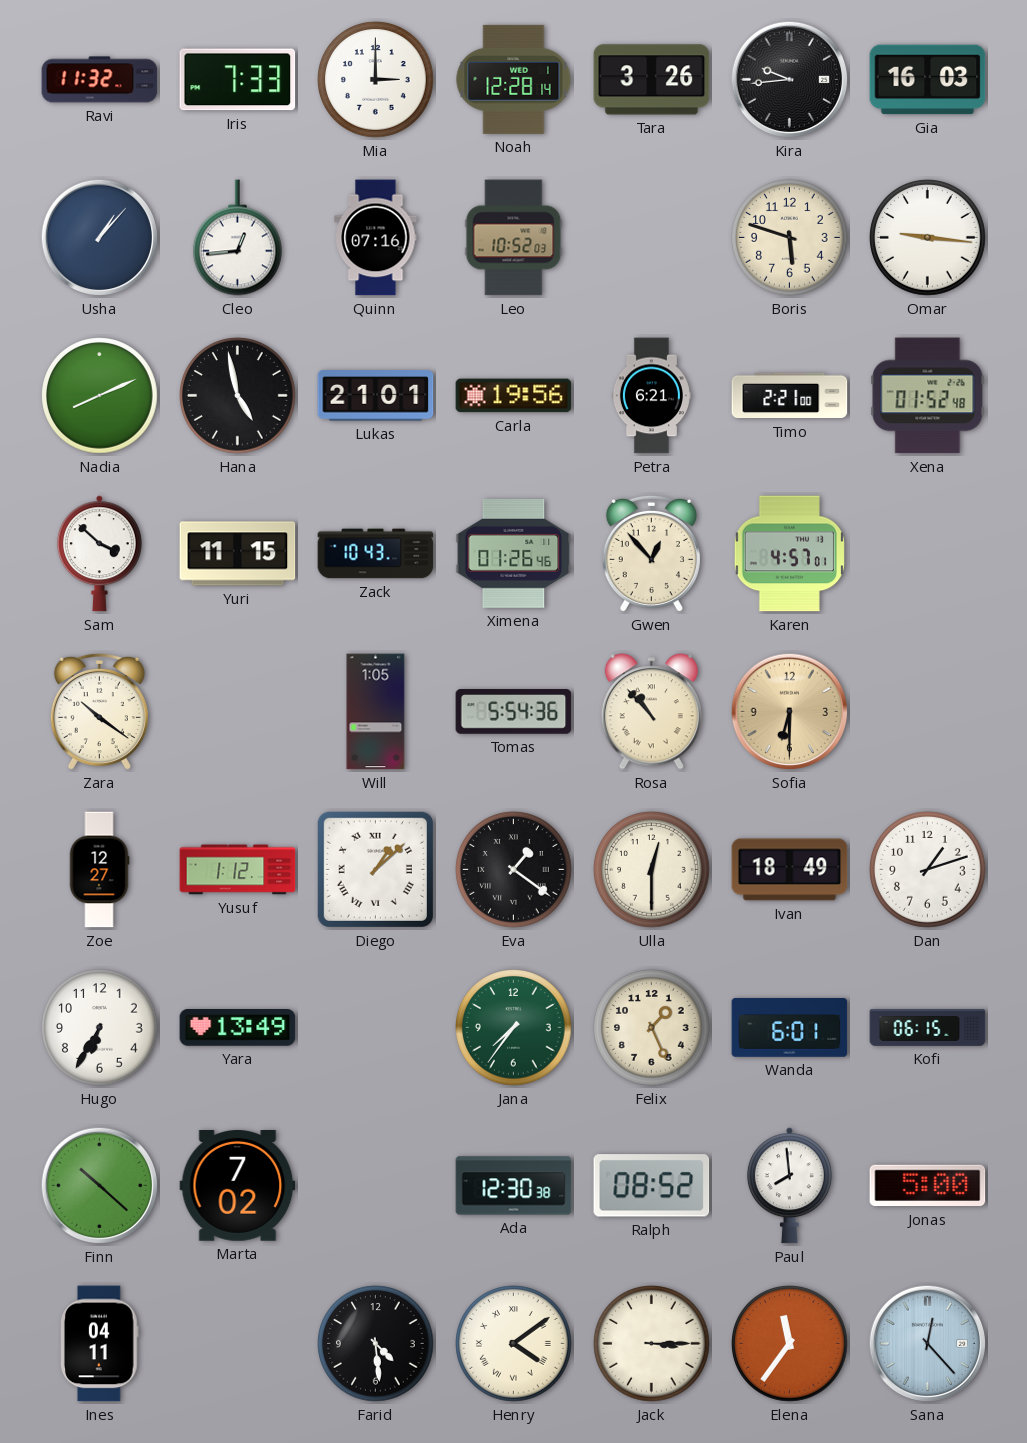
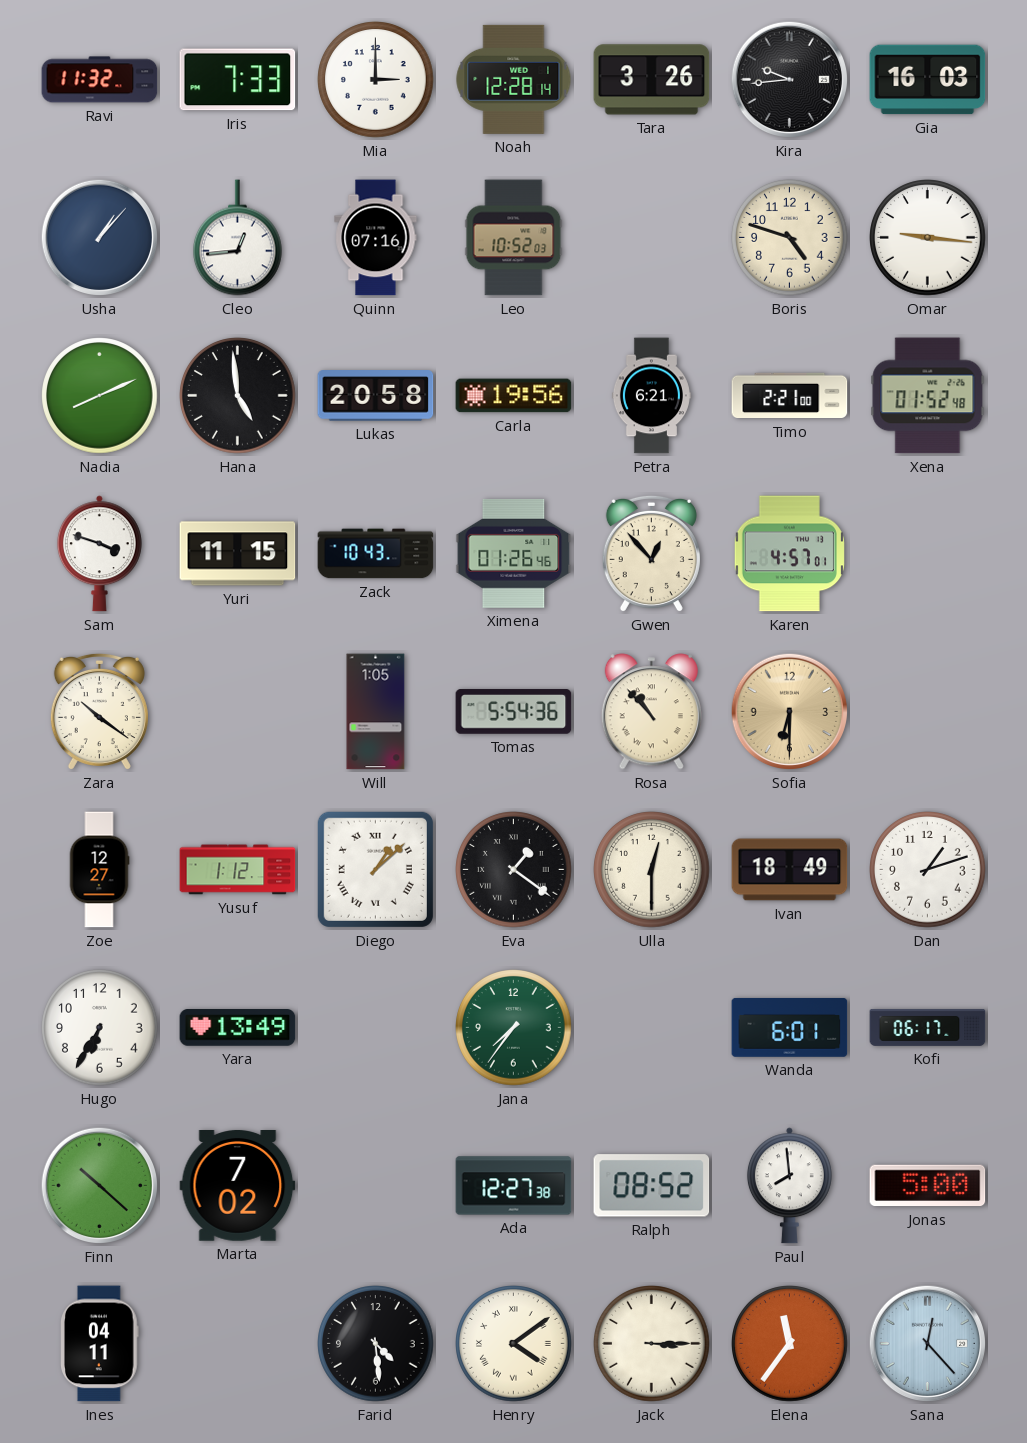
Boris: 5:48 -> 4:48
Hana: 4:58 -> 4:59
Lukas: 21:01 -> 20:58
Sam: 3:52 -> 3:48
Felix: 1:26 -> none
Kofi: 06:15 -> 06:17
Ada: 12:30 -> 12:27
